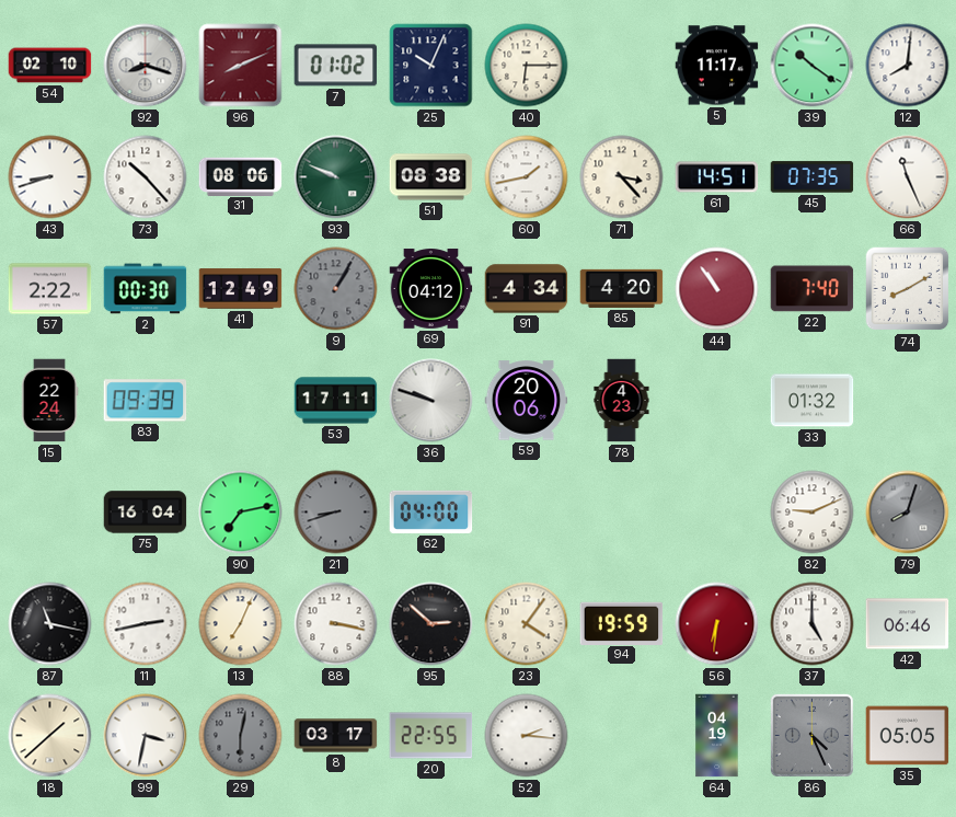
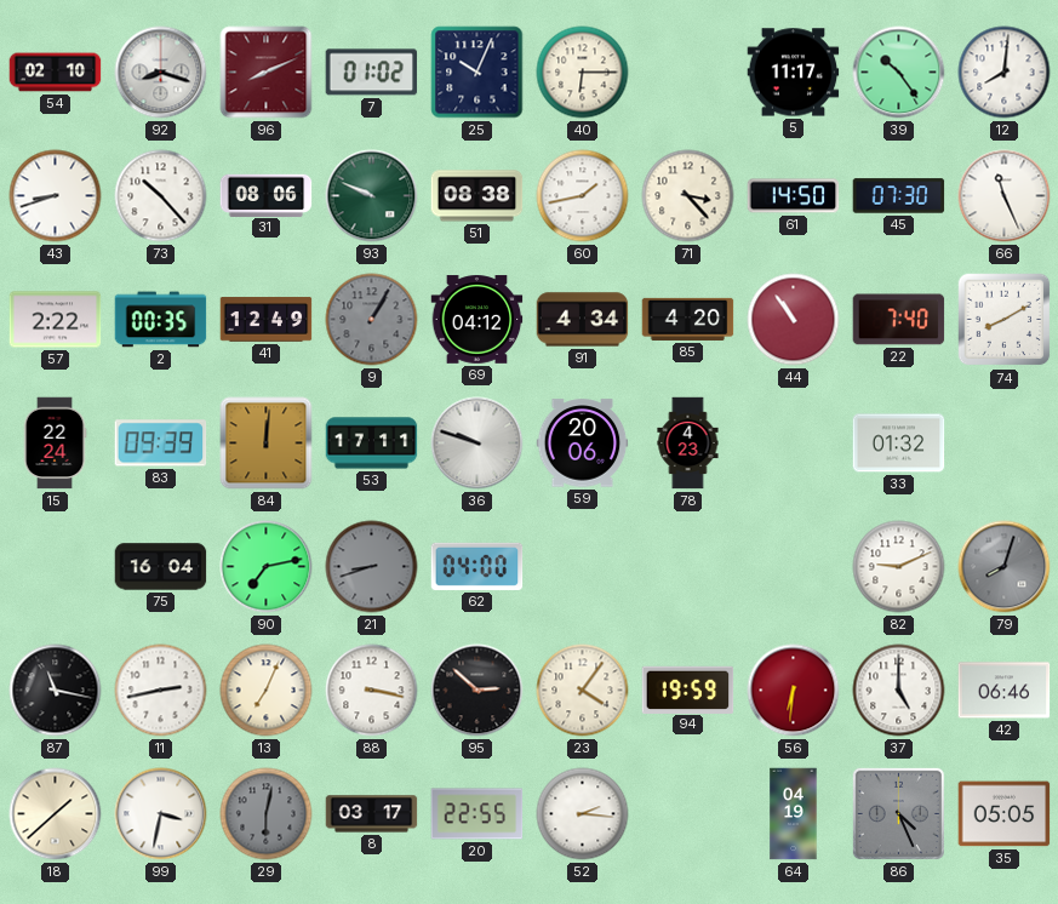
39: 10:21 -> 10:24
61: 14:51 -> 14:50
45: 07:35 -> 07:30
2: 00:30 -> 00:35
84: none -> 12:01
